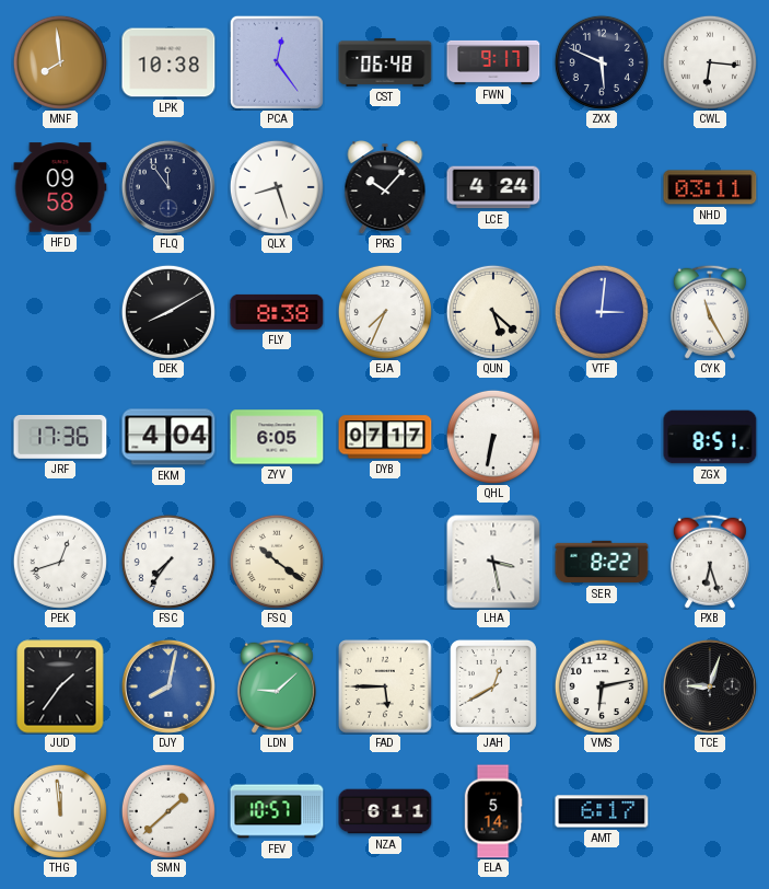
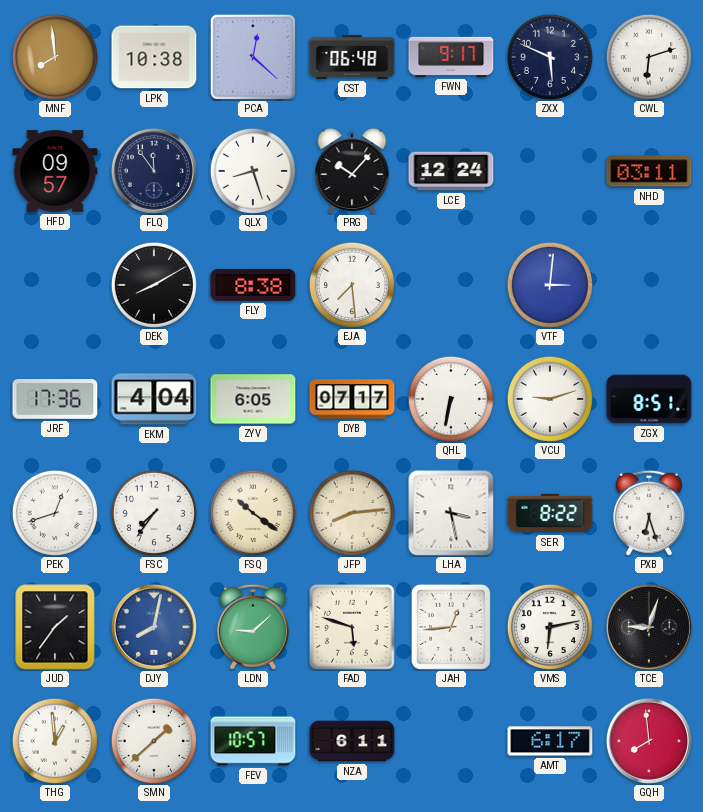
PCA: 12:24 -> 12:22
CWL: 6:16 -> 6:12
HFD: 09:58 -> 09:57
LCE: 4:24 -> 12:24
EJA: 7:34 -> 7:29
QUN: 5:22 -> none
CYK: 11:25 -> none
VCU: none -> 9:12
JFP: none -> 8:14
FAD: 5:45 -> 5:48
JAH: 12:40 -> 12:44
THG: 11:59 -> 12:59
ELA: 5:14 -> none
GQH: none -> 7:59
